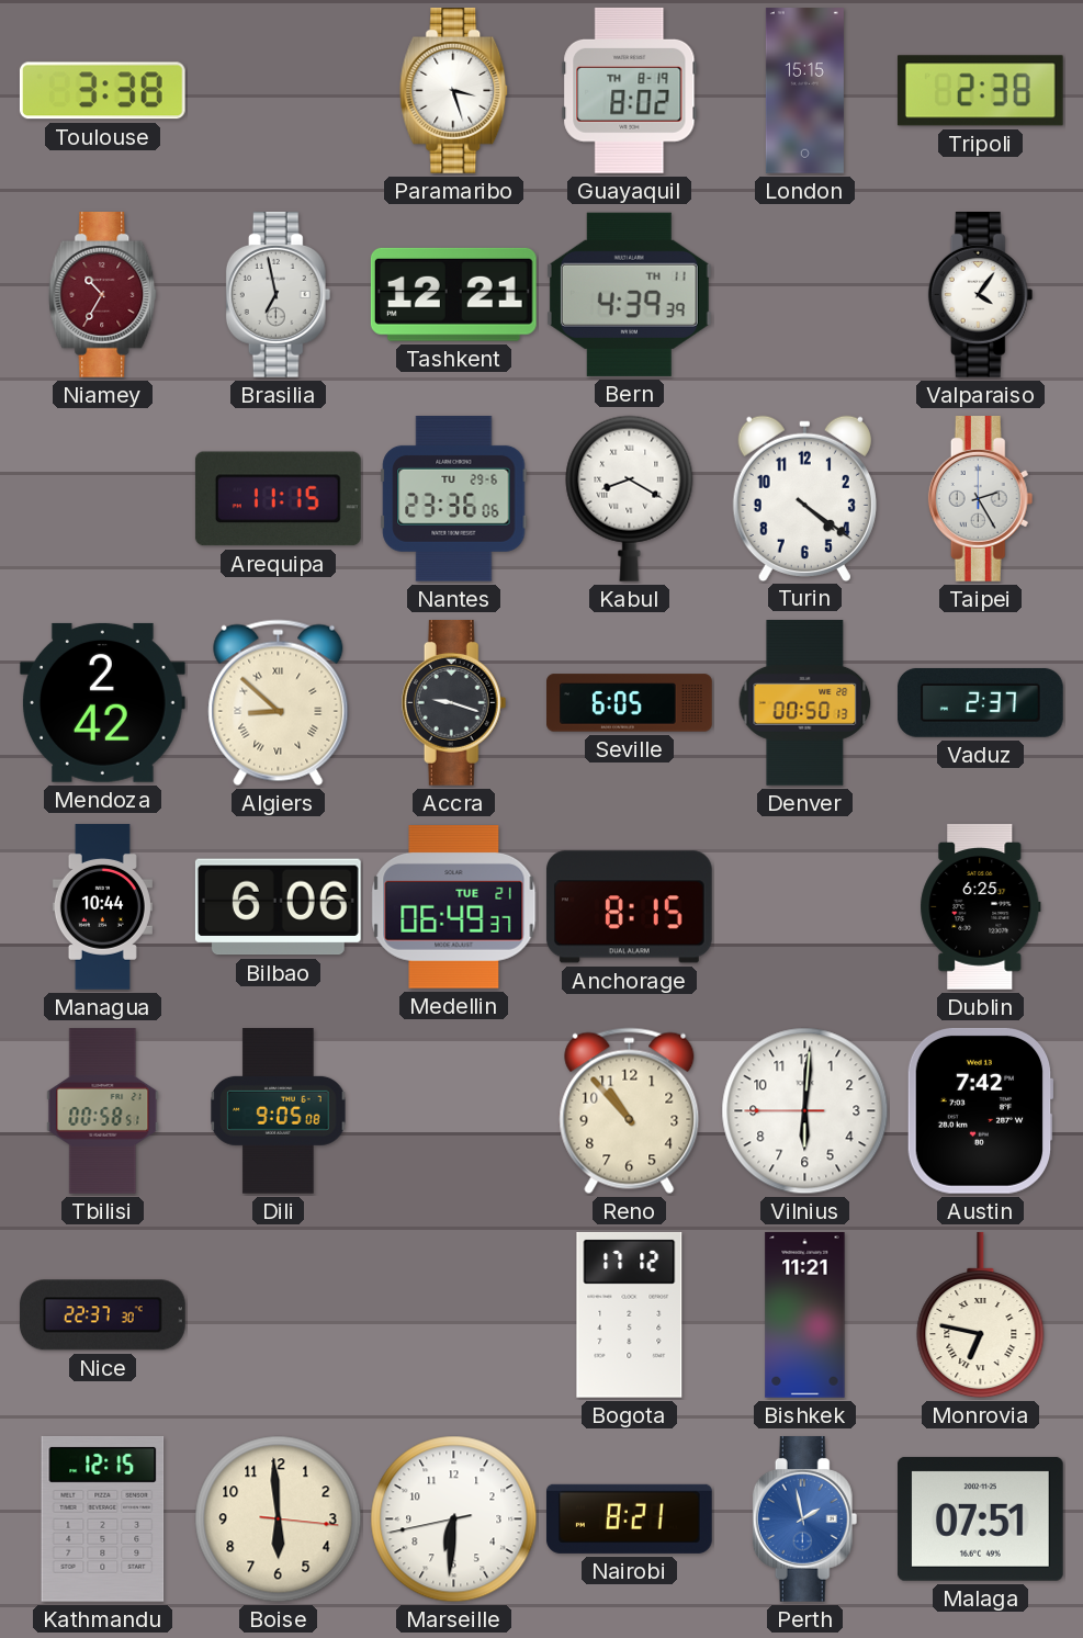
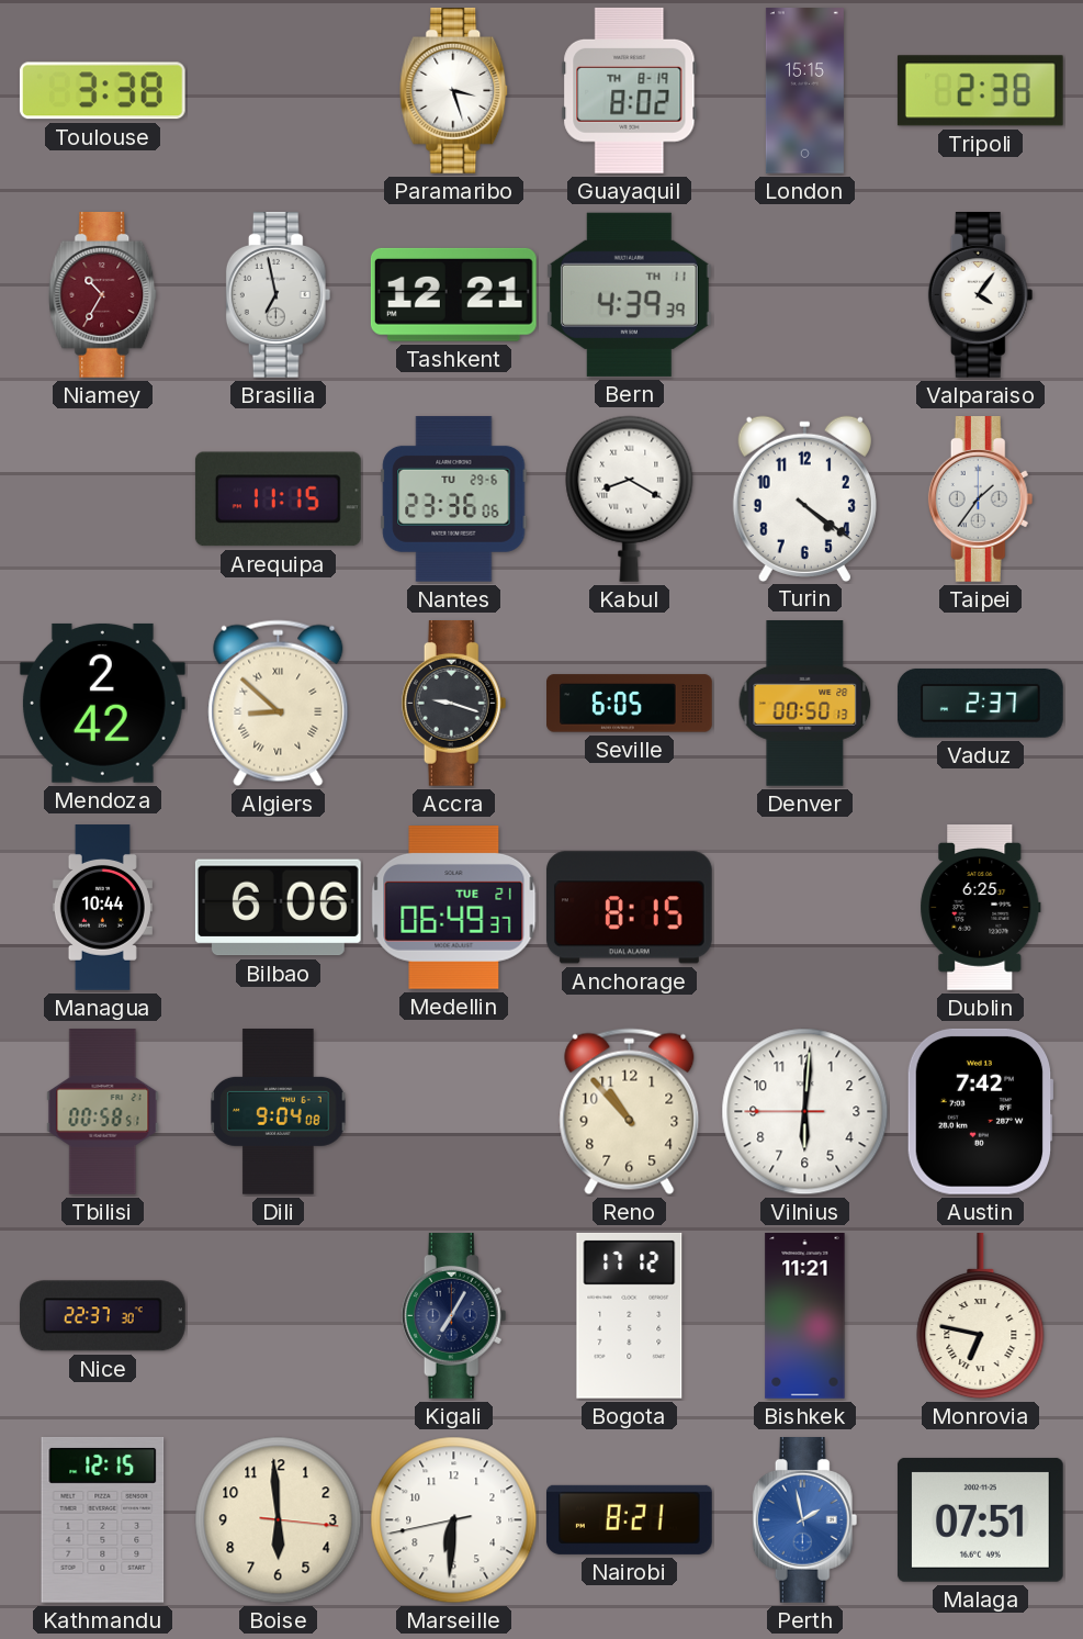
Taipei: 2:25 -> 1:36
Dili: 9:05 -> 9:04
Kigali: none -> 7:05
